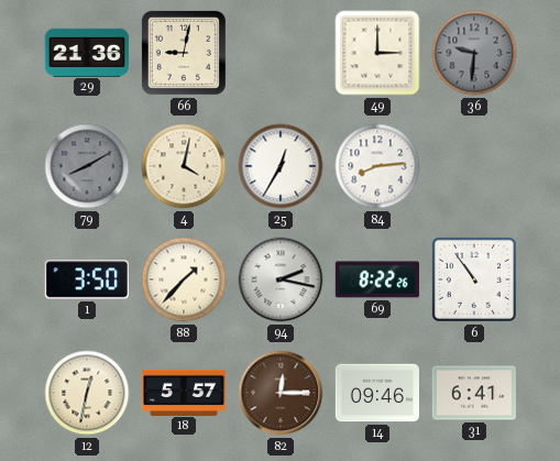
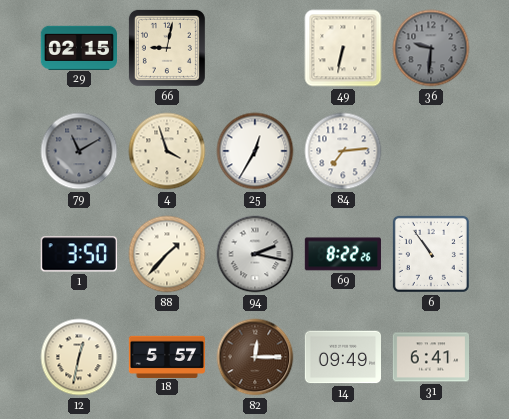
29: 21:36 -> 02:15
49: 3:00 -> 6:32
79: 8:10 -> 11:10
4: 4:02 -> 3:57
84: 8:14 -> 7:14
14: 09:46 -> 09:49
